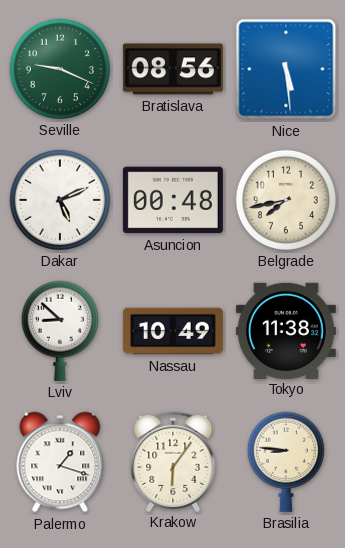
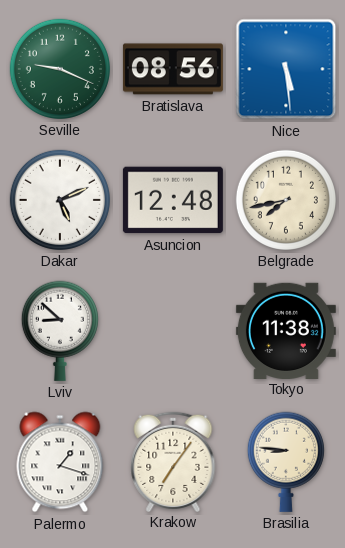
Asuncion: 00:48 -> 12:48
Nassau: 10:49 -> none
Krakow: 6:06 -> 7:06
